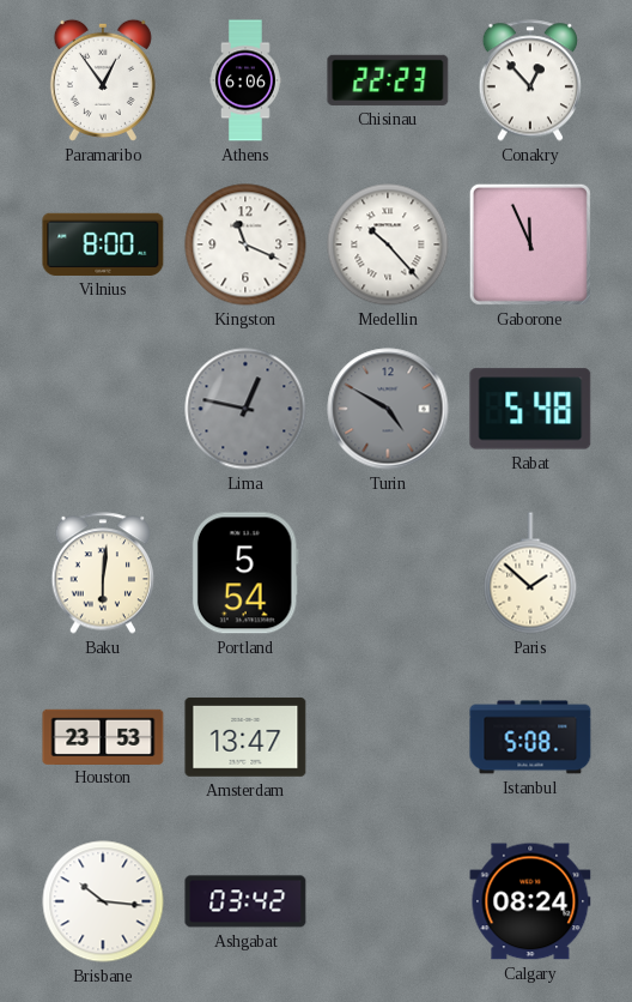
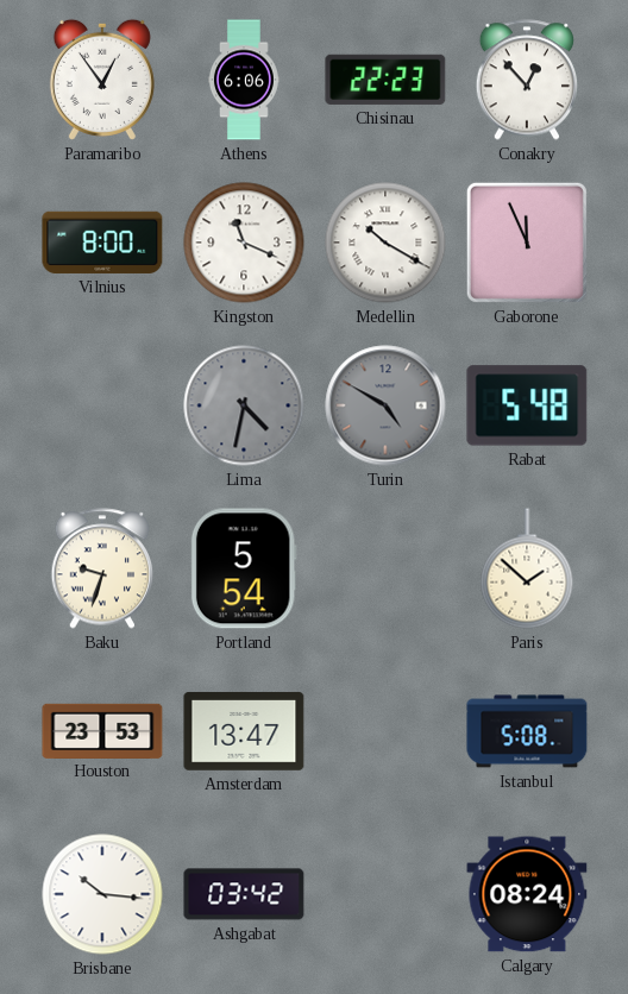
Medellin: 10:23 -> 10:20
Lima: 12:47 -> 4:32
Baku: 6:01 -> 9:33
